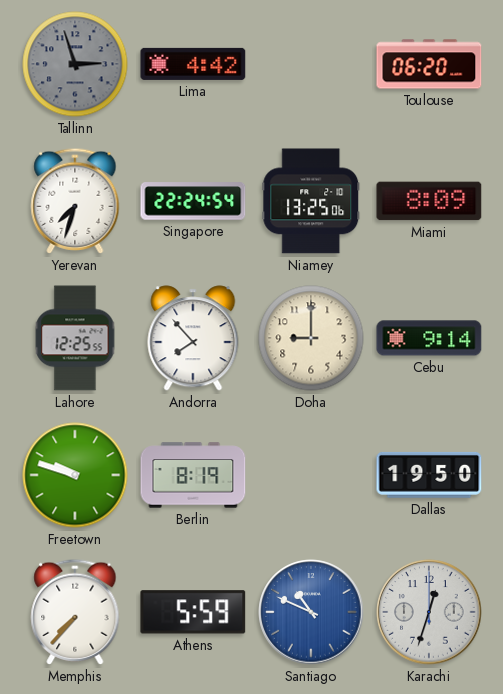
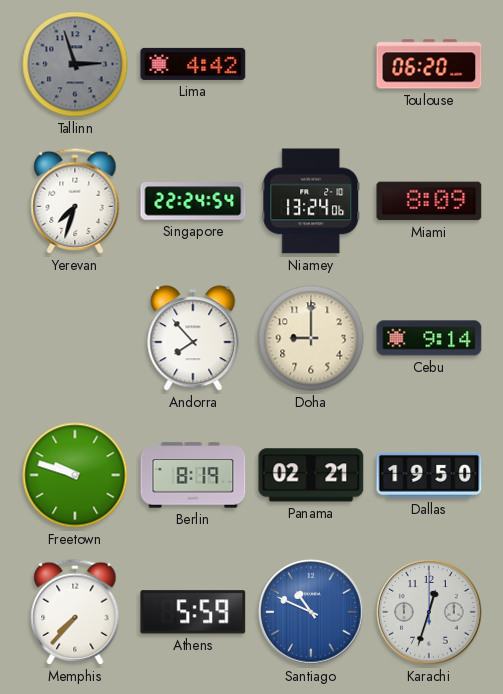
Niamey: 13:25 -> 13:24
Lahore: 12:25 -> none
Panama: none -> 02:21
